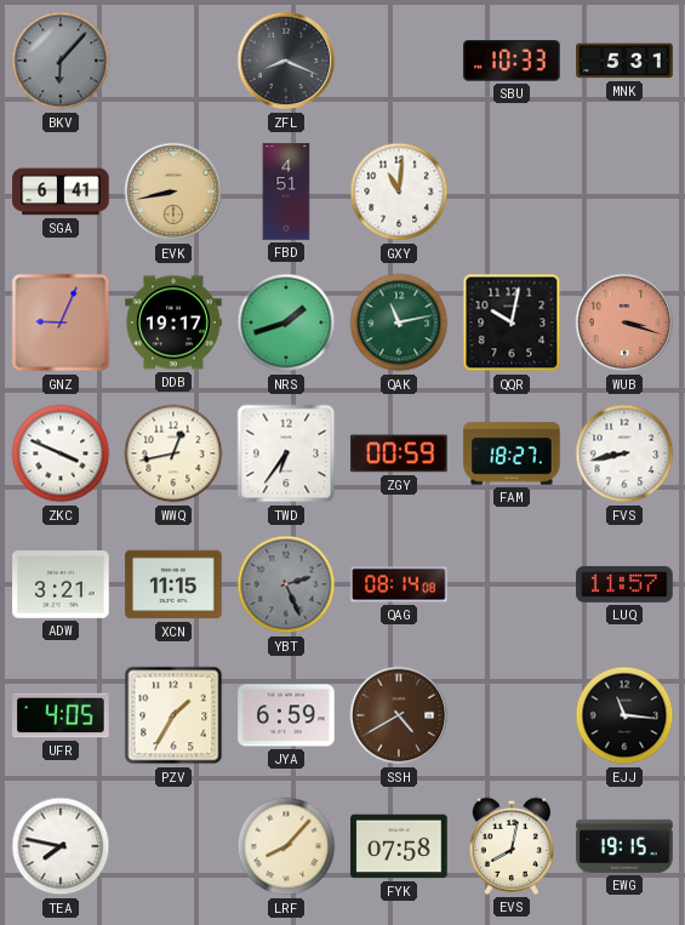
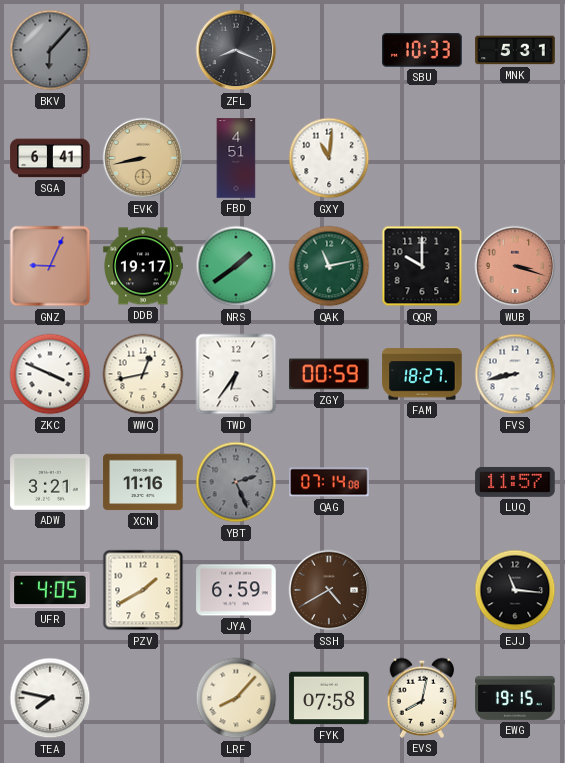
NRS: 1:42 -> 1:39
QQR: 10:02 -> 10:00
XCN: 11:15 -> 11:16
QAG: 08:14 -> 07:14
PZV: 1:35 -> 1:40
